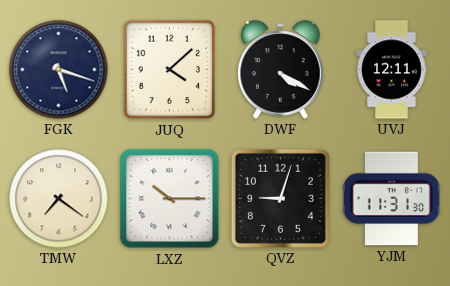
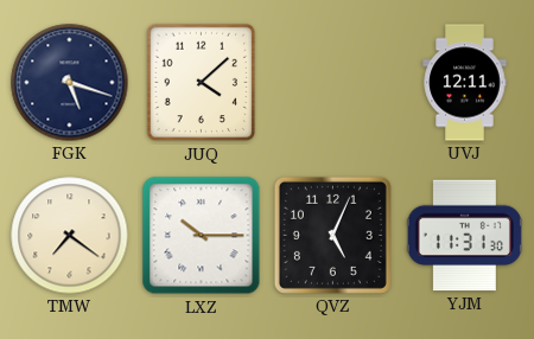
DWF: 4:20 -> none
QVZ: 9:03 -> 5:04
